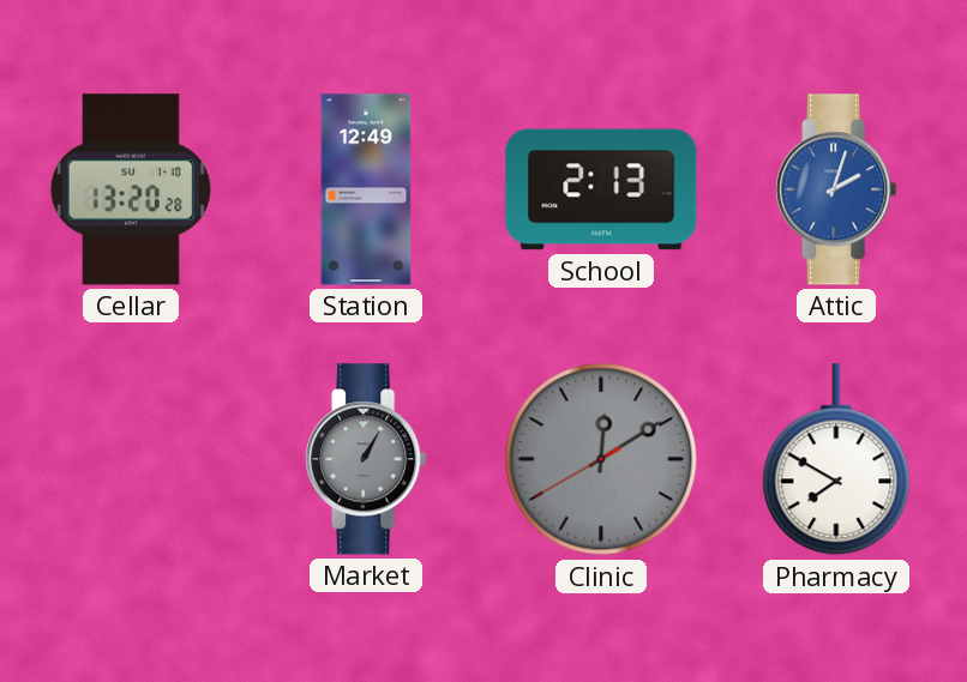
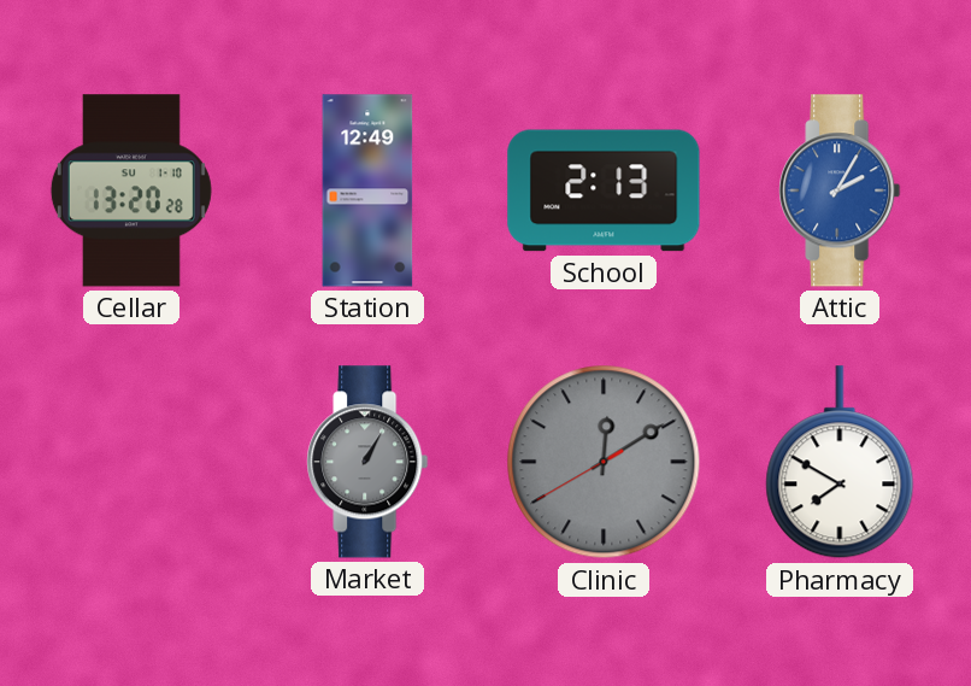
Attic: 2:03 -> 2:05
